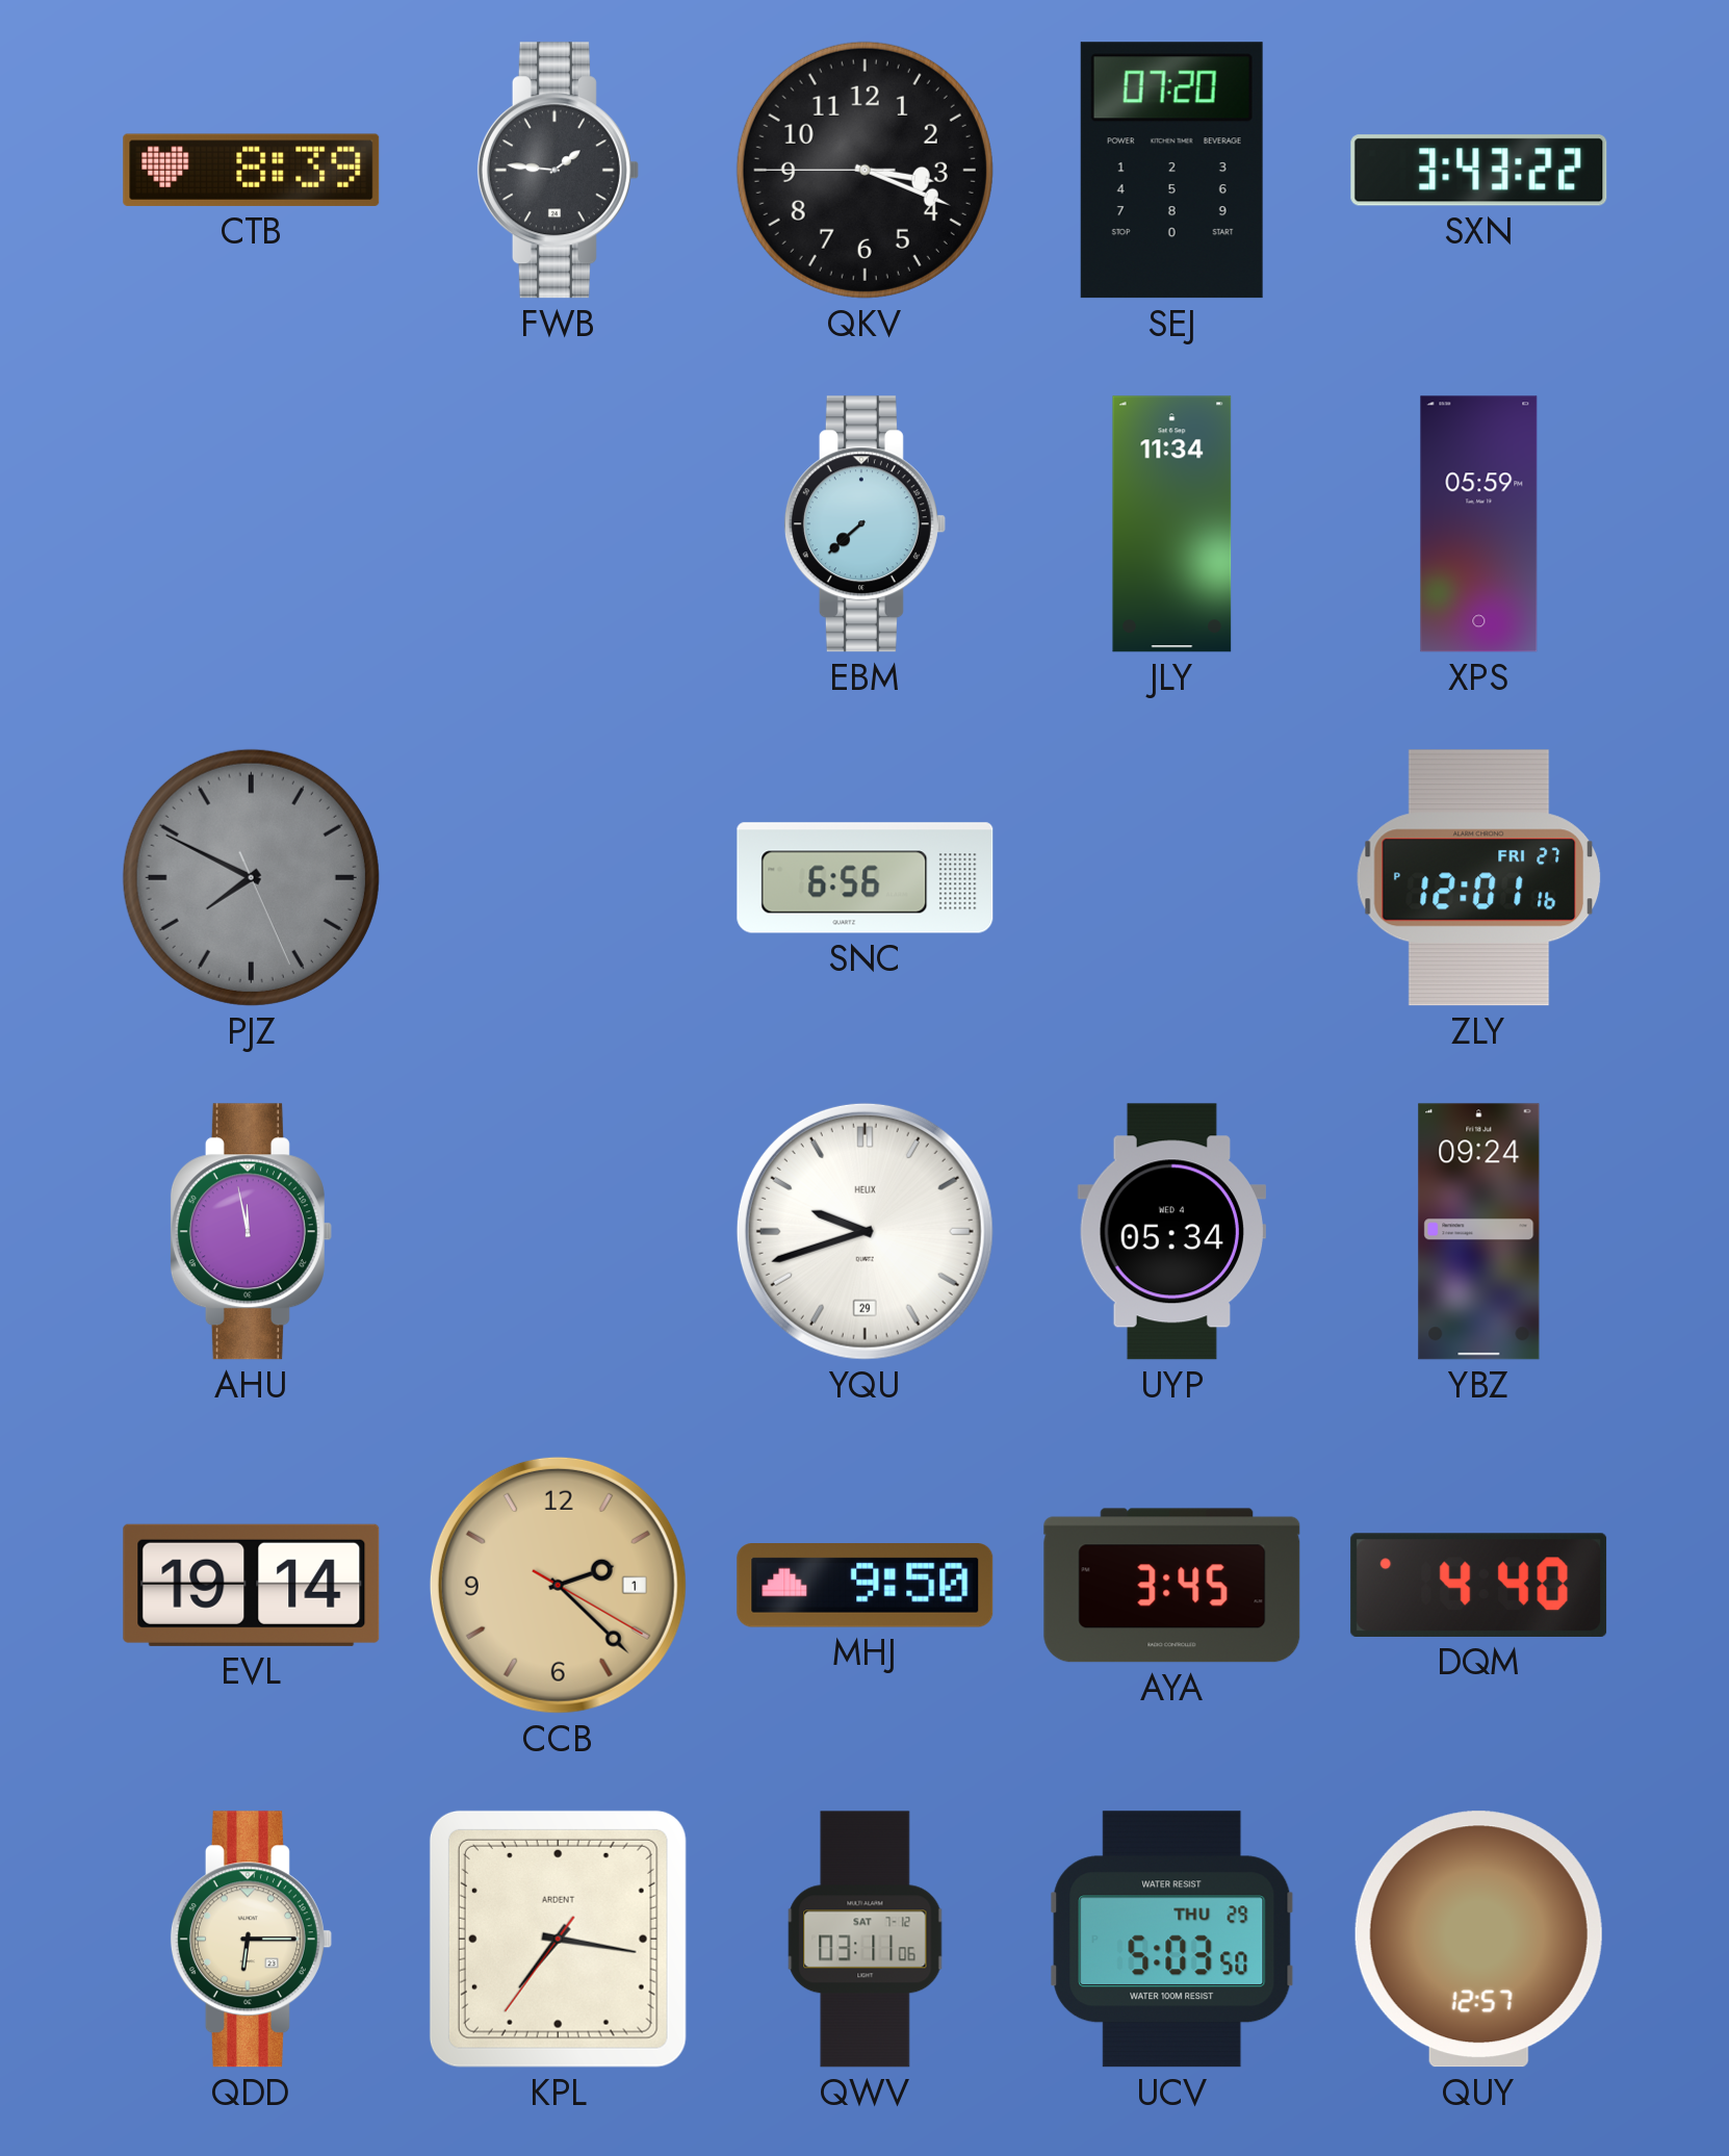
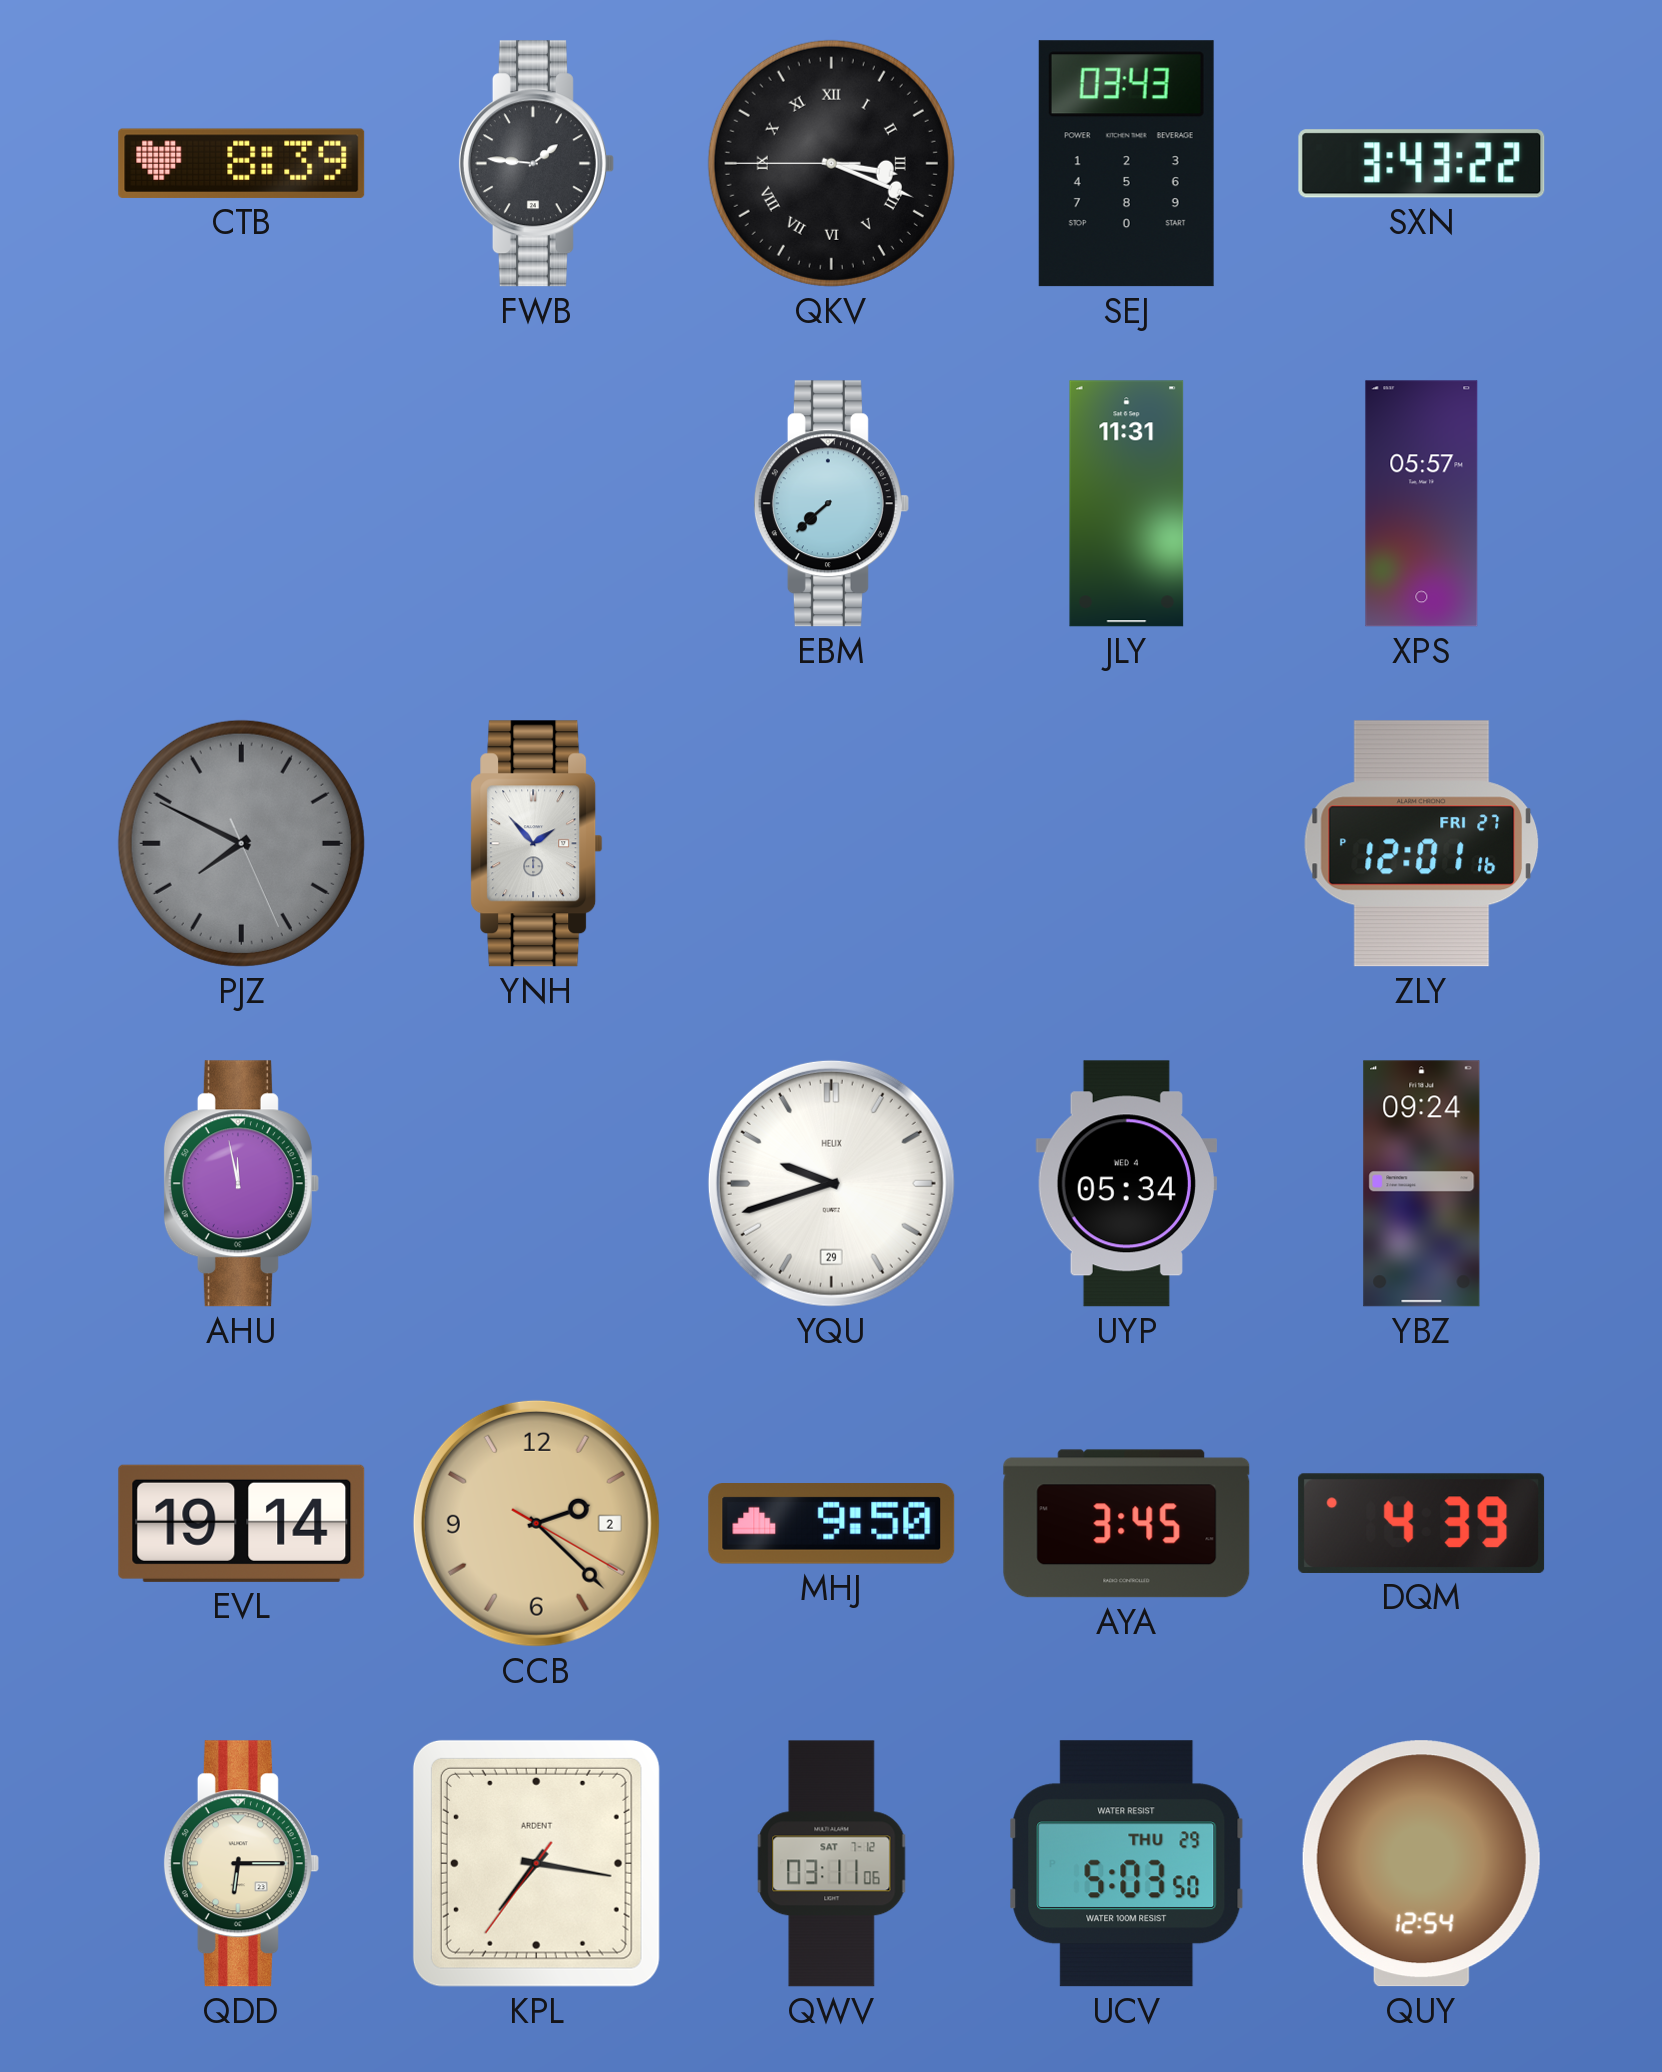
QKV numerals: Arabic -> Roman
SEJ: 07:20 -> 03:43
JLY: 11:34 -> 11:31
XPS: 05:59 -> 05:57
YNH: none -> 1:53
SNC: 6:56 -> none
CCB date: 1 -> 2
DQM: 4:40 -> 4:39
QUY: 12:57 -> 12:54
